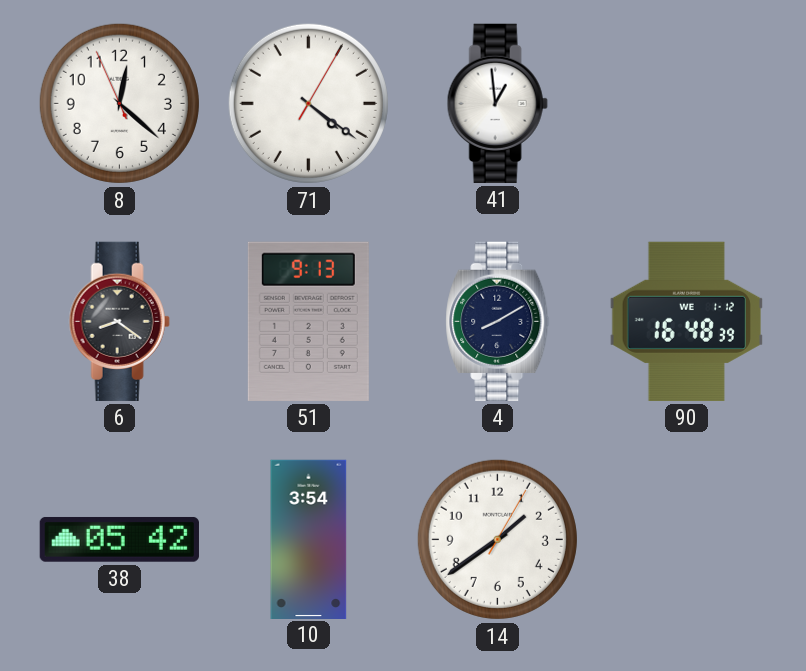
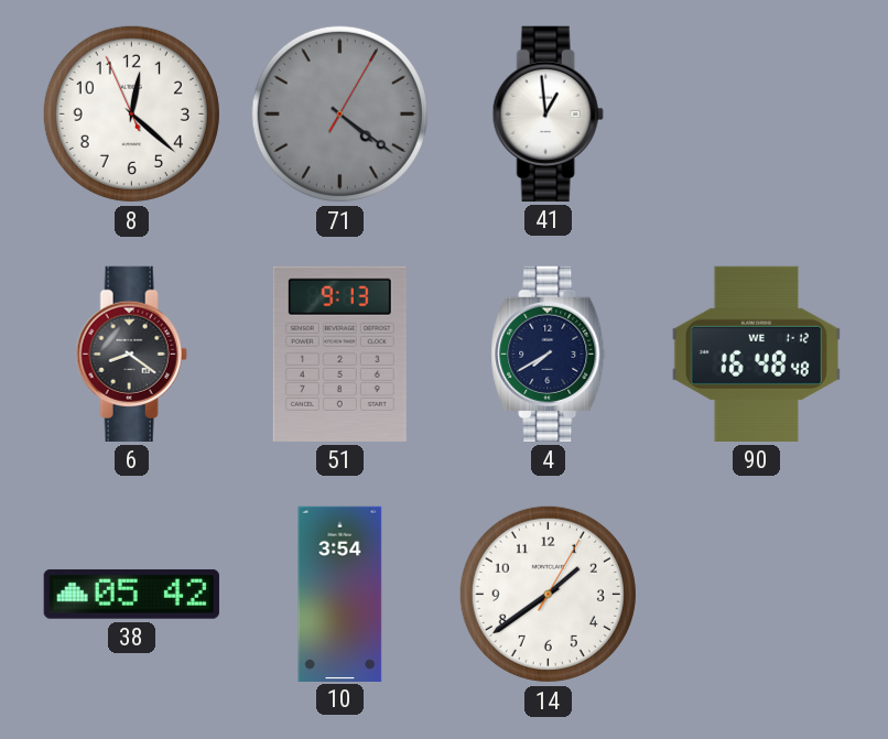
71 dial: white -> grey
4: 8:10 -> 7:40
90: 16:48:39 -> 16:48:48
